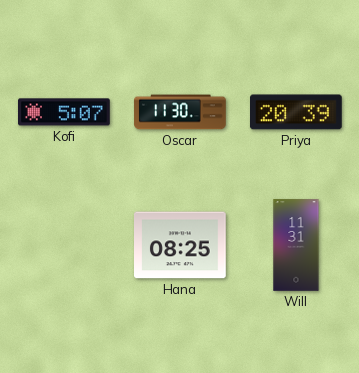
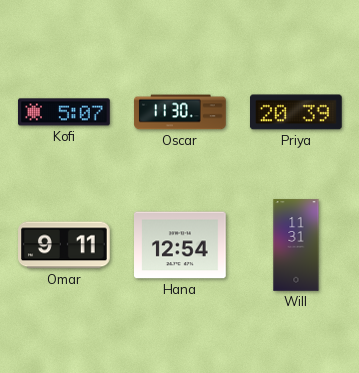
Omar: none -> 9:11
Hana: 08:25 -> 12:54
